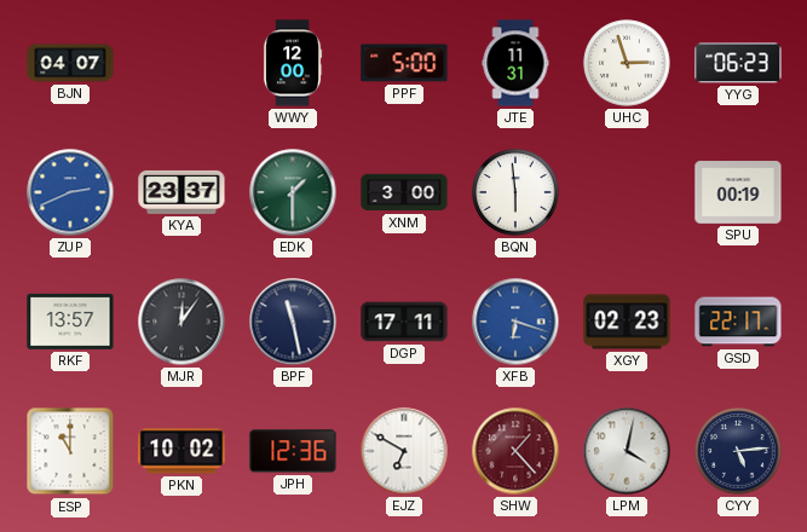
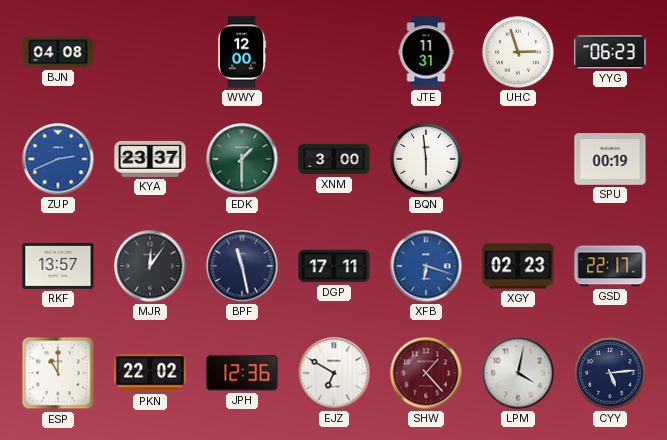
BJN: 04:07 -> 04:08
PPF: 5:00 -> none
PKN: 10:02 -> 22:02
